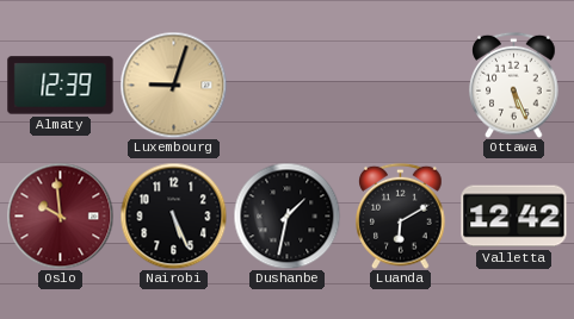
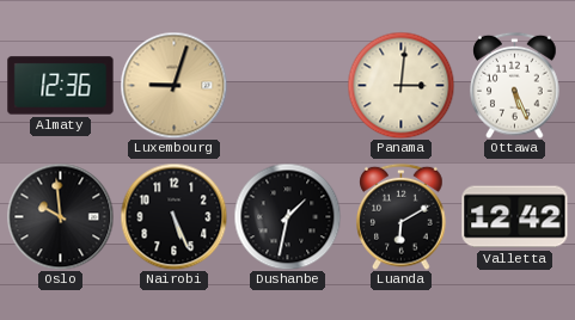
Almaty: 12:39 -> 12:36
Panama: none -> 3:01
Oslo dial: burgundy -> black
